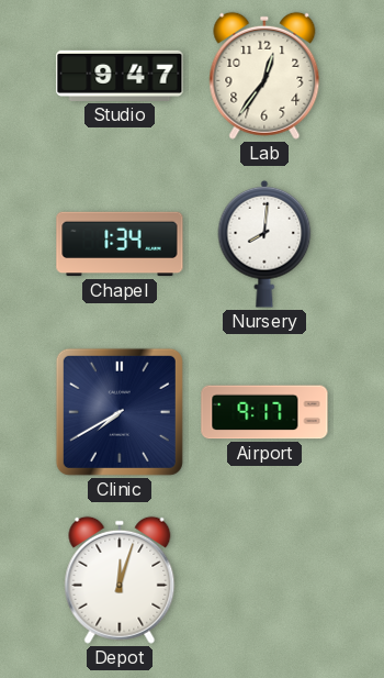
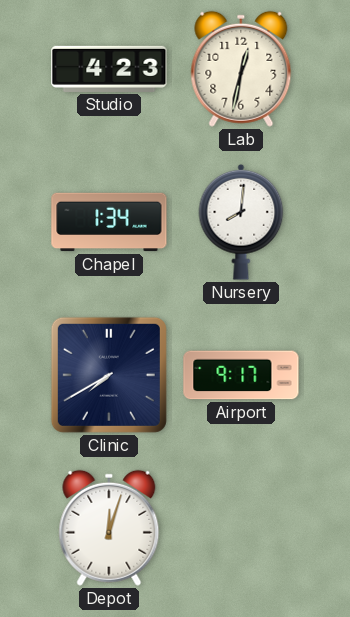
Studio: 9:47 -> 4:23
Lab: 12:36 -> 12:32
